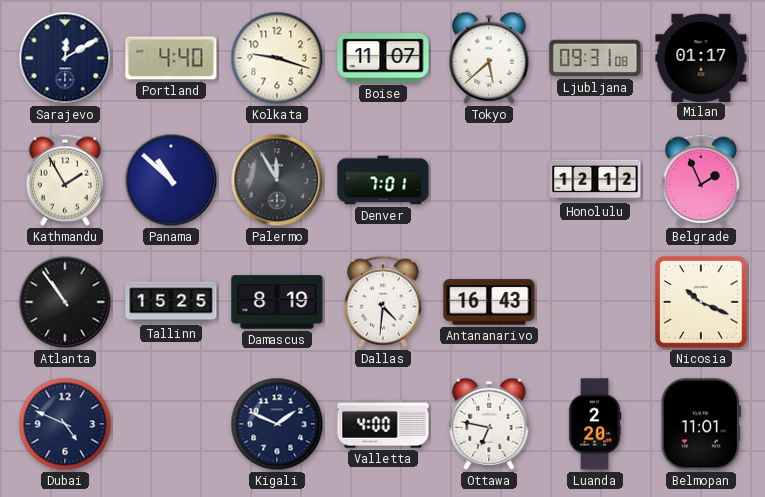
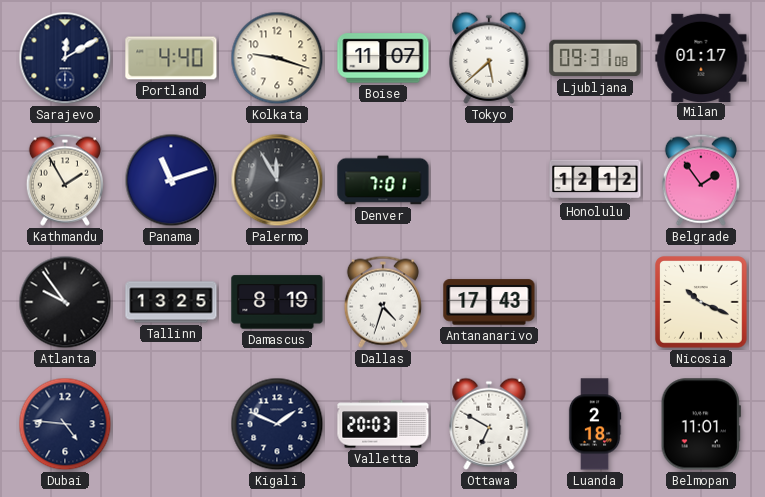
Panama: 10:52 -> 11:12
Belgrade: 1:56 -> 1:54
Atlanta: 10:54 -> 9:54
Tallinn: 15:25 -> 13:25
Dallas: 4:31 -> 4:33
Antananarivo: 16:43 -> 17:43
Dubai: 4:49 -> 4:46
Valletta: 4:00 -> 20:03
Ottawa: 6:47 -> 6:50
Luanda: 2:20 -> 2:18
